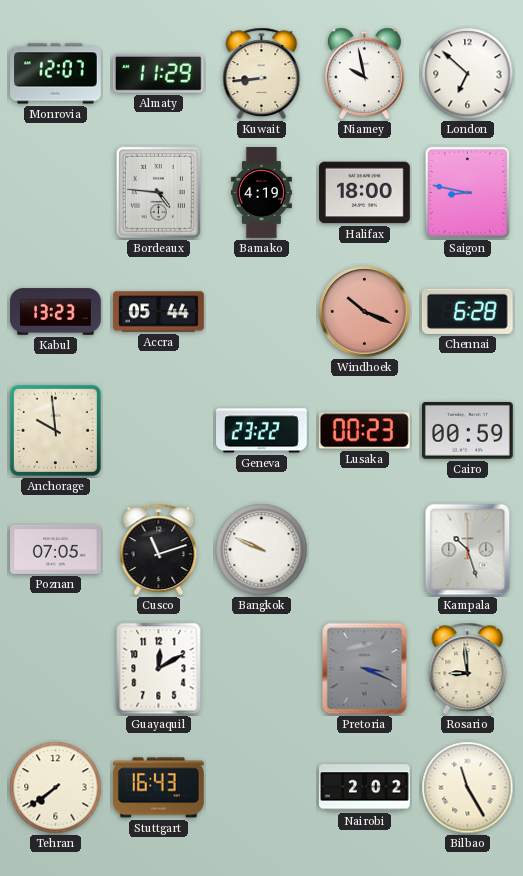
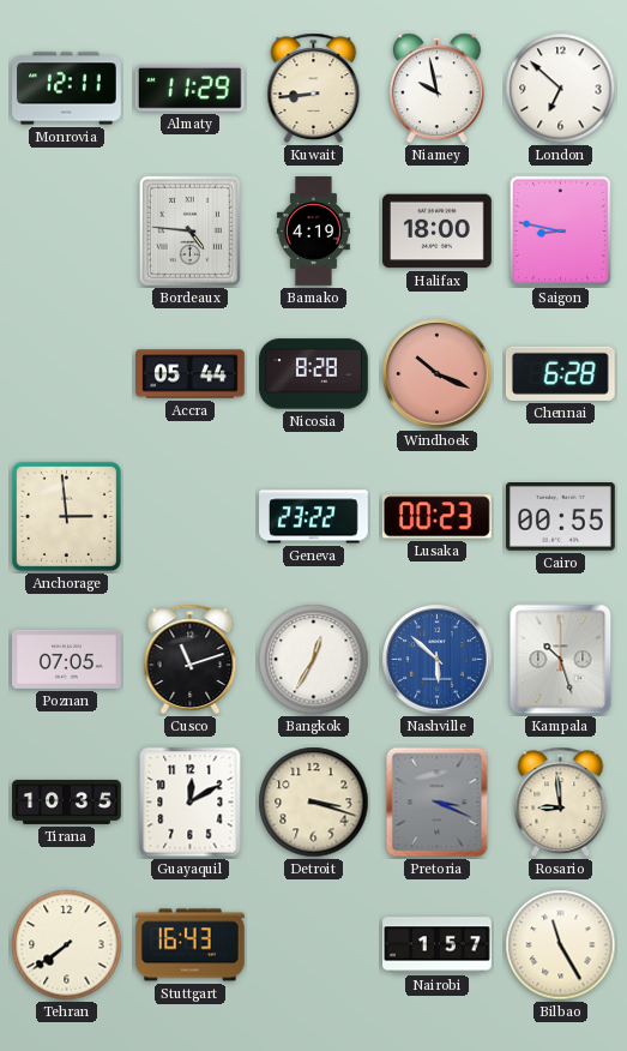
Monrovia: 12:07 -> 12:11
Kabul: 13:23 -> none
Nicosia: none -> 8:28
Anchorage: 9:59 -> 2:59
Cairo: 00:59 -> 00:55
Bangkok: 9:49 -> 12:35
Nashville: none -> 5:52
Tirana: none -> 10:35
Detroit: none -> 3:18
Nairobi: 2:02 -> 1:57
